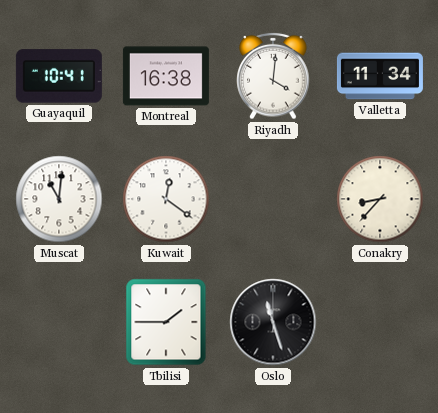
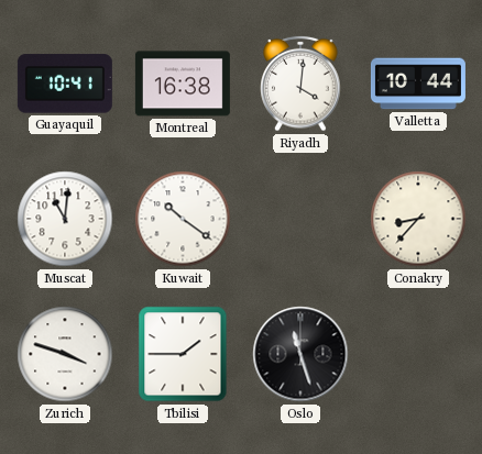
Valletta: 11:34 -> 10:44
Kuwait: 12:21 -> 10:21
Zurich: none -> 3:48
